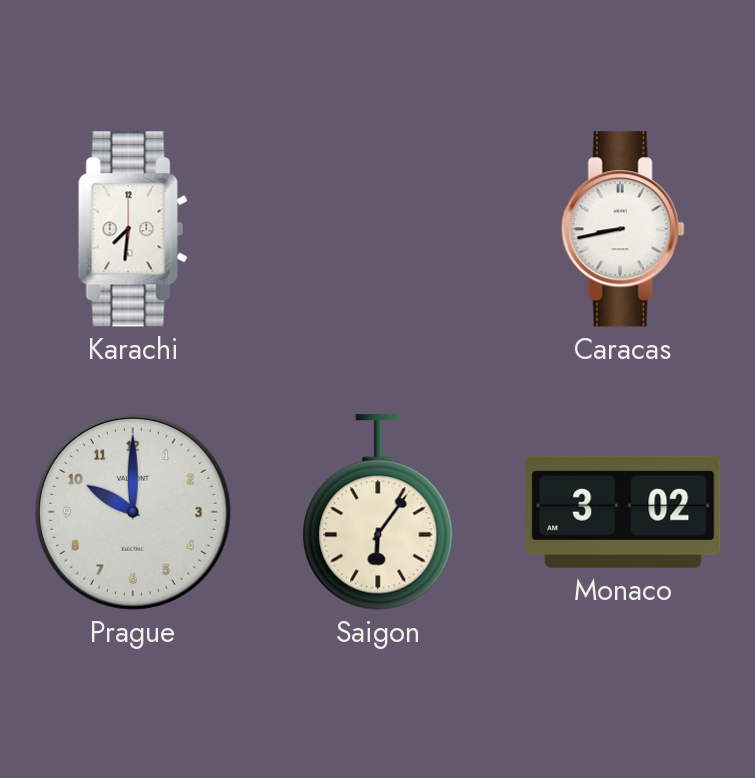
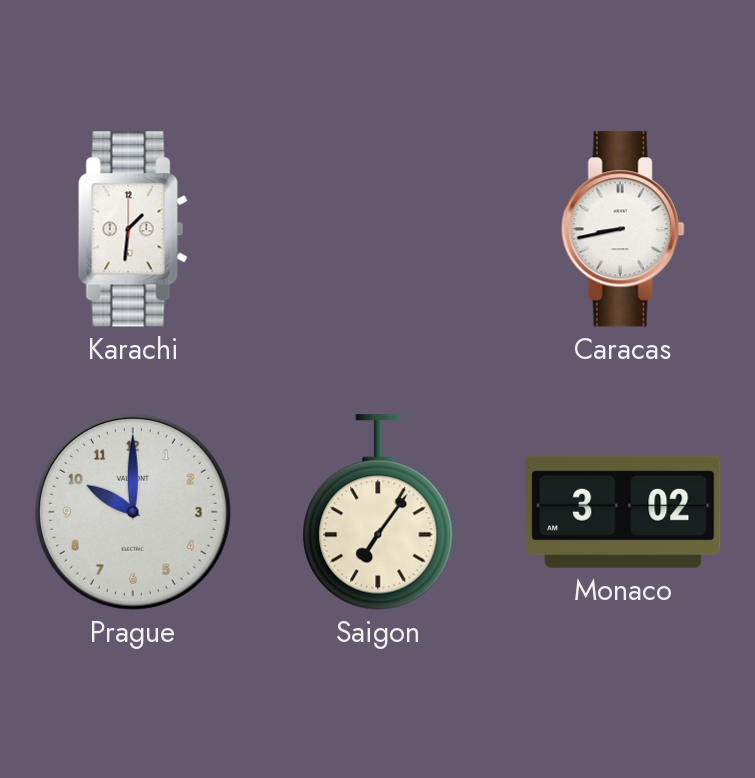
Karachi: 7:31 -> 1:31
Saigon: 6:06 -> 7:06
